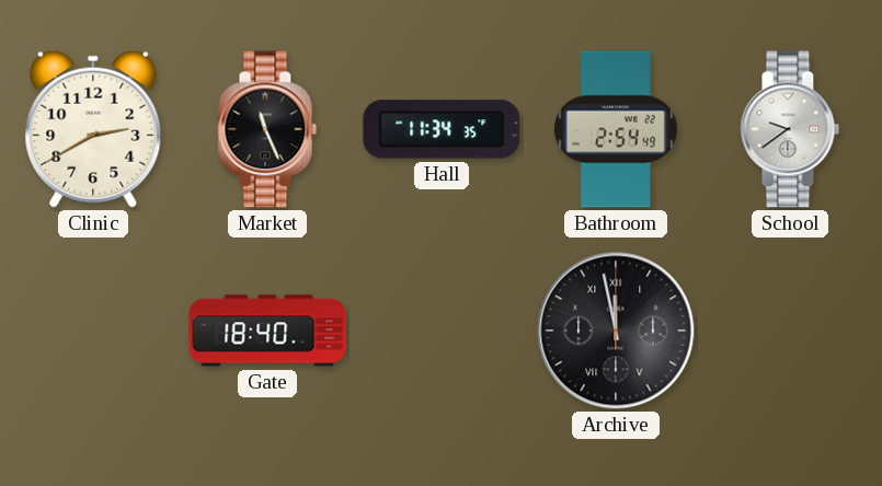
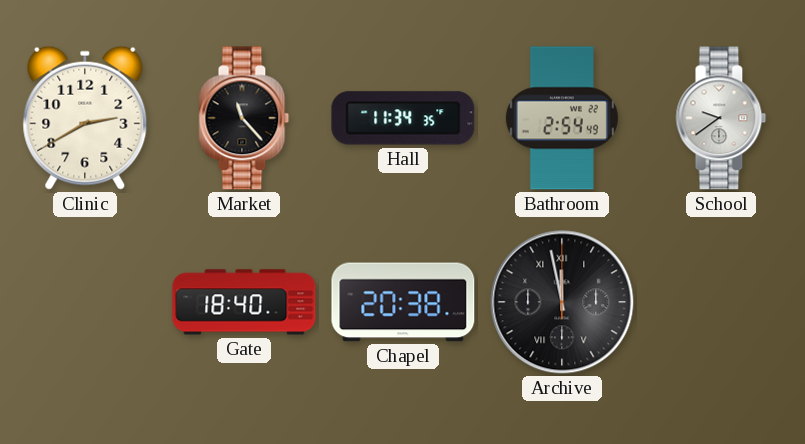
Market: 11:26 -> 11:23
Chapel: none -> 20:38
